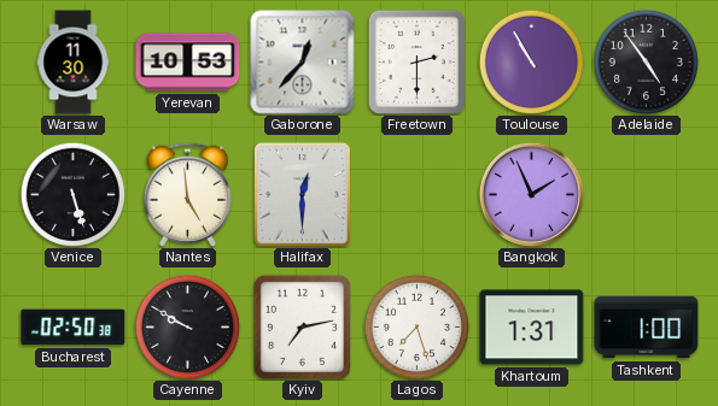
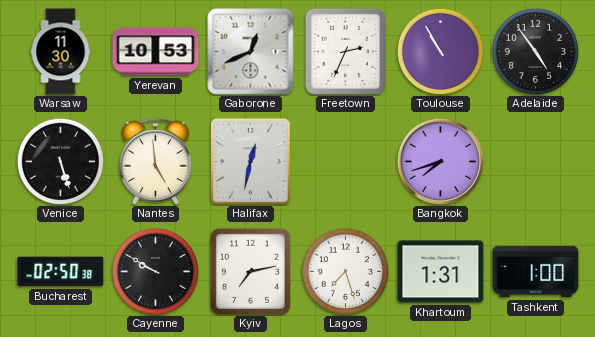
Gaborone: 12:37 -> 12:41
Freetown: 2:30 -> 2:34
Halifax: 12:30 -> 12:32
Bangkok: 1:56 -> 7:42
